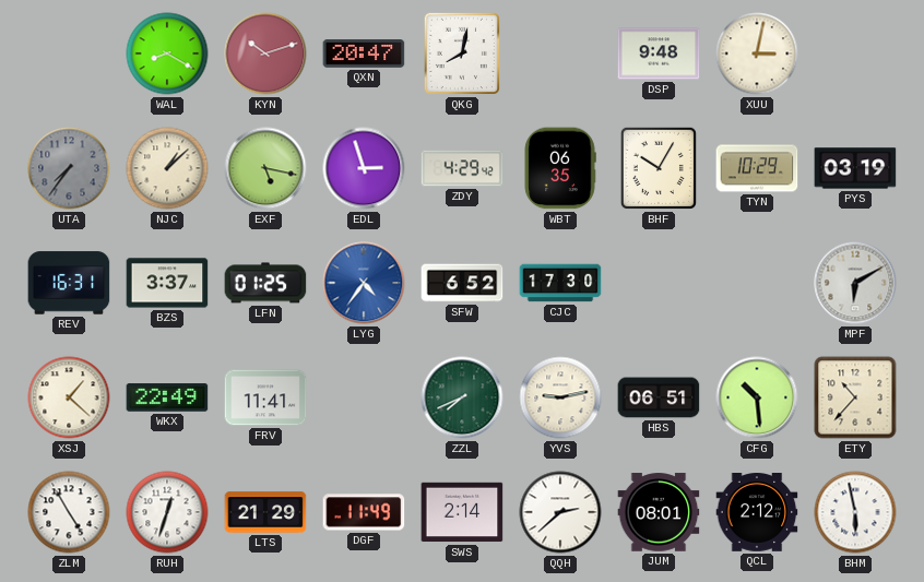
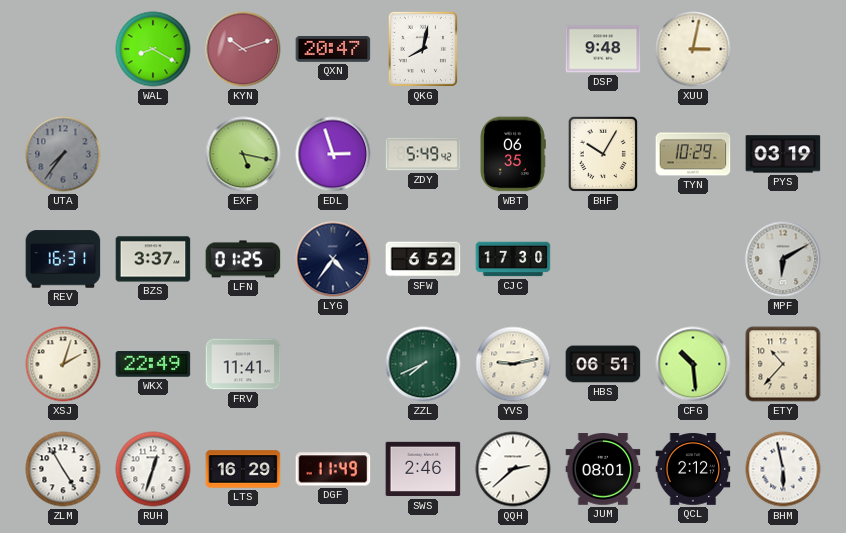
NJC: 1:08 -> none
ZDY: 4:29 -> 5:49
LYG dial: blue -> navy
XSJ: 1:22 -> 2:03
LTS: 21:29 -> 16:29
SWS: 2:14 -> 2:46
